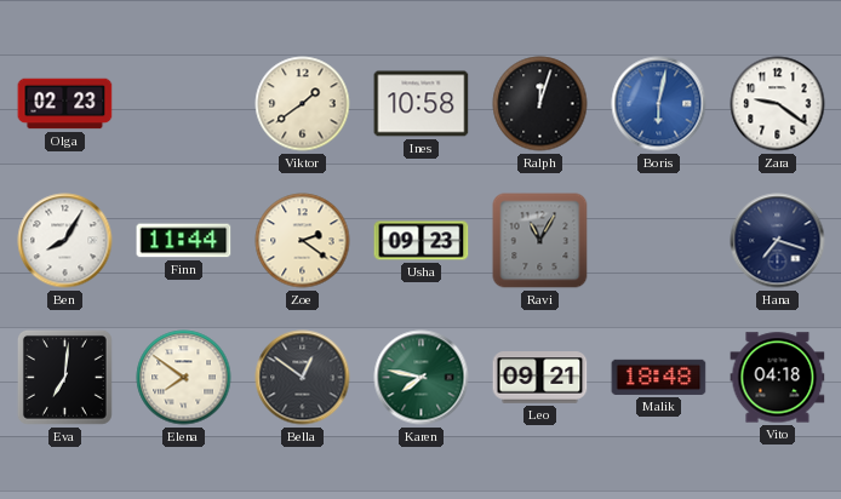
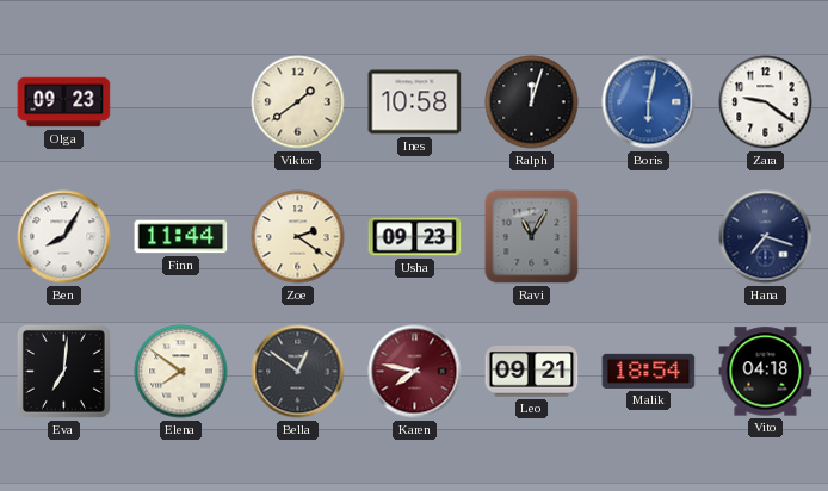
Olga: 02:23 -> 09:23
Karen dial: green -> burgundy
Malik: 18:48 -> 18:54
